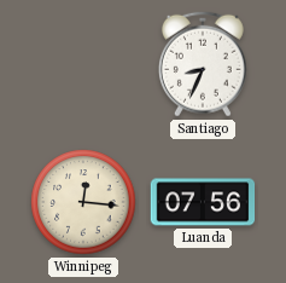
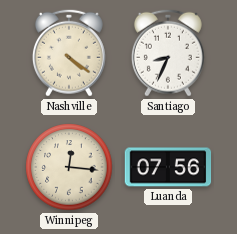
Nashville: none -> 4:21
